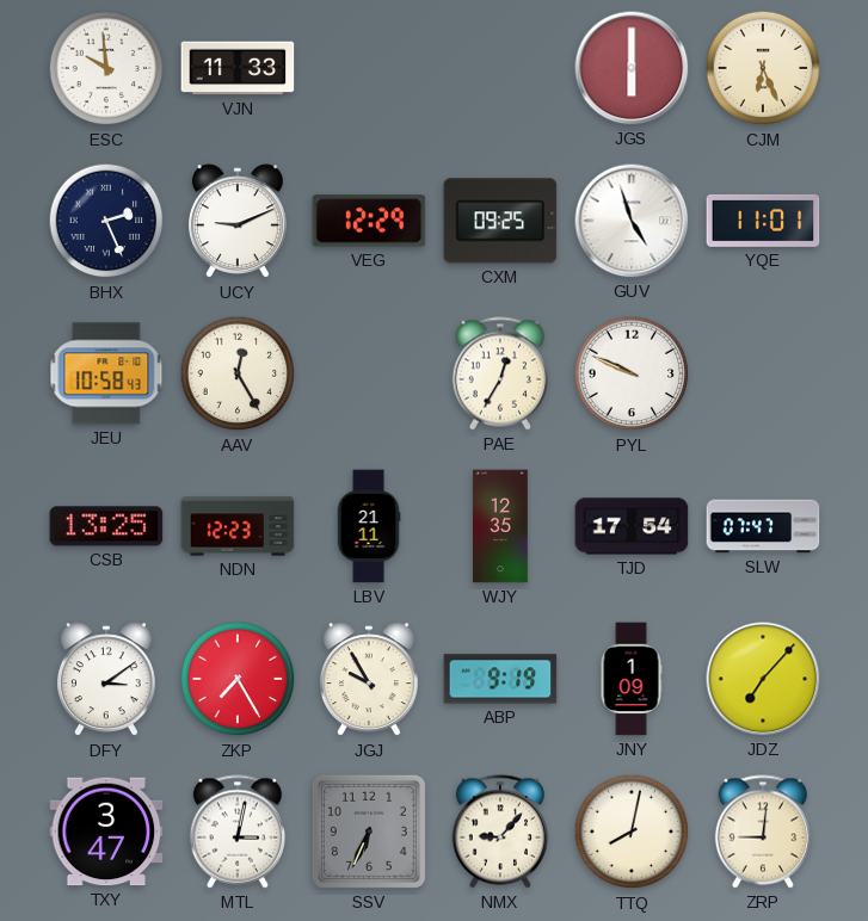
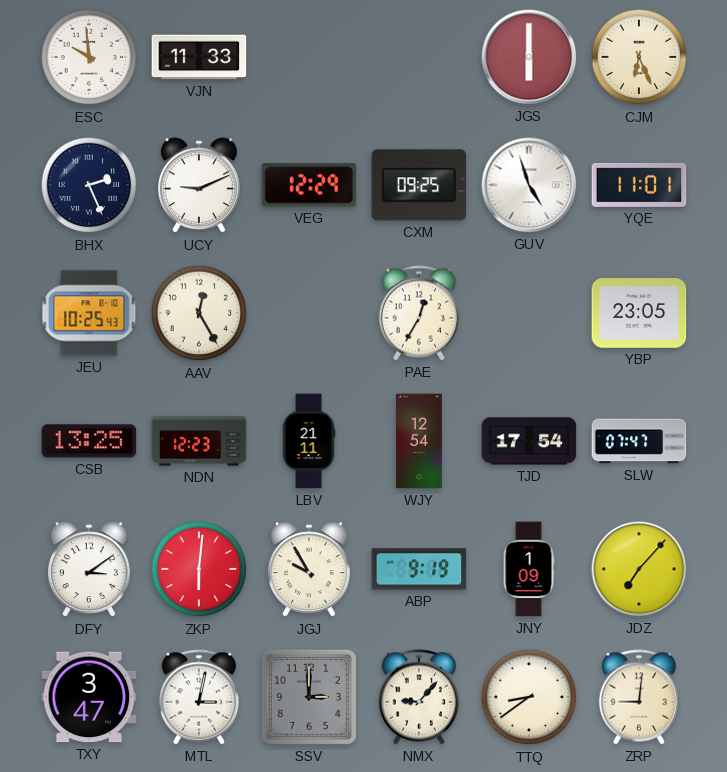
JEU: 10:58 -> 10:25
PYL: 9:49 -> none
YBP: none -> 23:05
WJY: 12:35 -> 12:54
ZKP: 7:25 -> 6:01
SSV: 6:34 -> 3:00
TTQ: 8:02 -> 8:39
